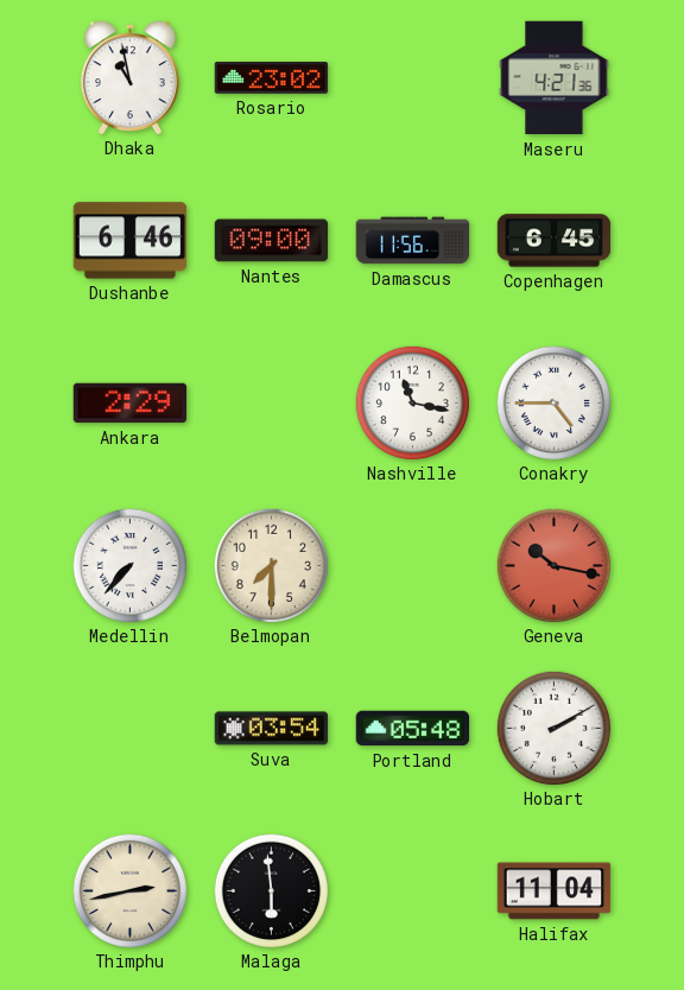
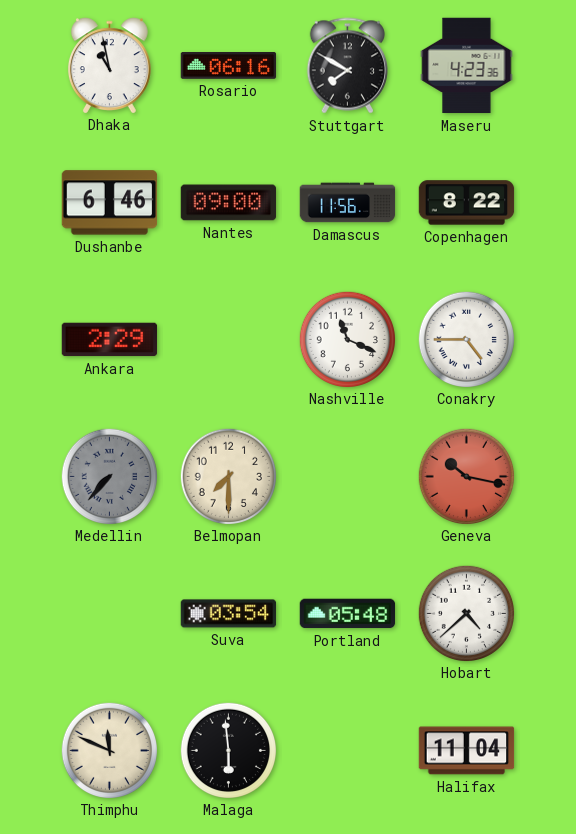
Rosario: 23:02 -> 06:16
Stuttgart: none -> 7:50
Maseru: 4:21 -> 4:23
Copenhagen: 6:45 -> 8:22
Nashville: 11:17 -> 11:19
Medellin dial: white -> grey
Hobart: 2:10 -> 4:38
Thimphu: 2:43 -> 11:49
